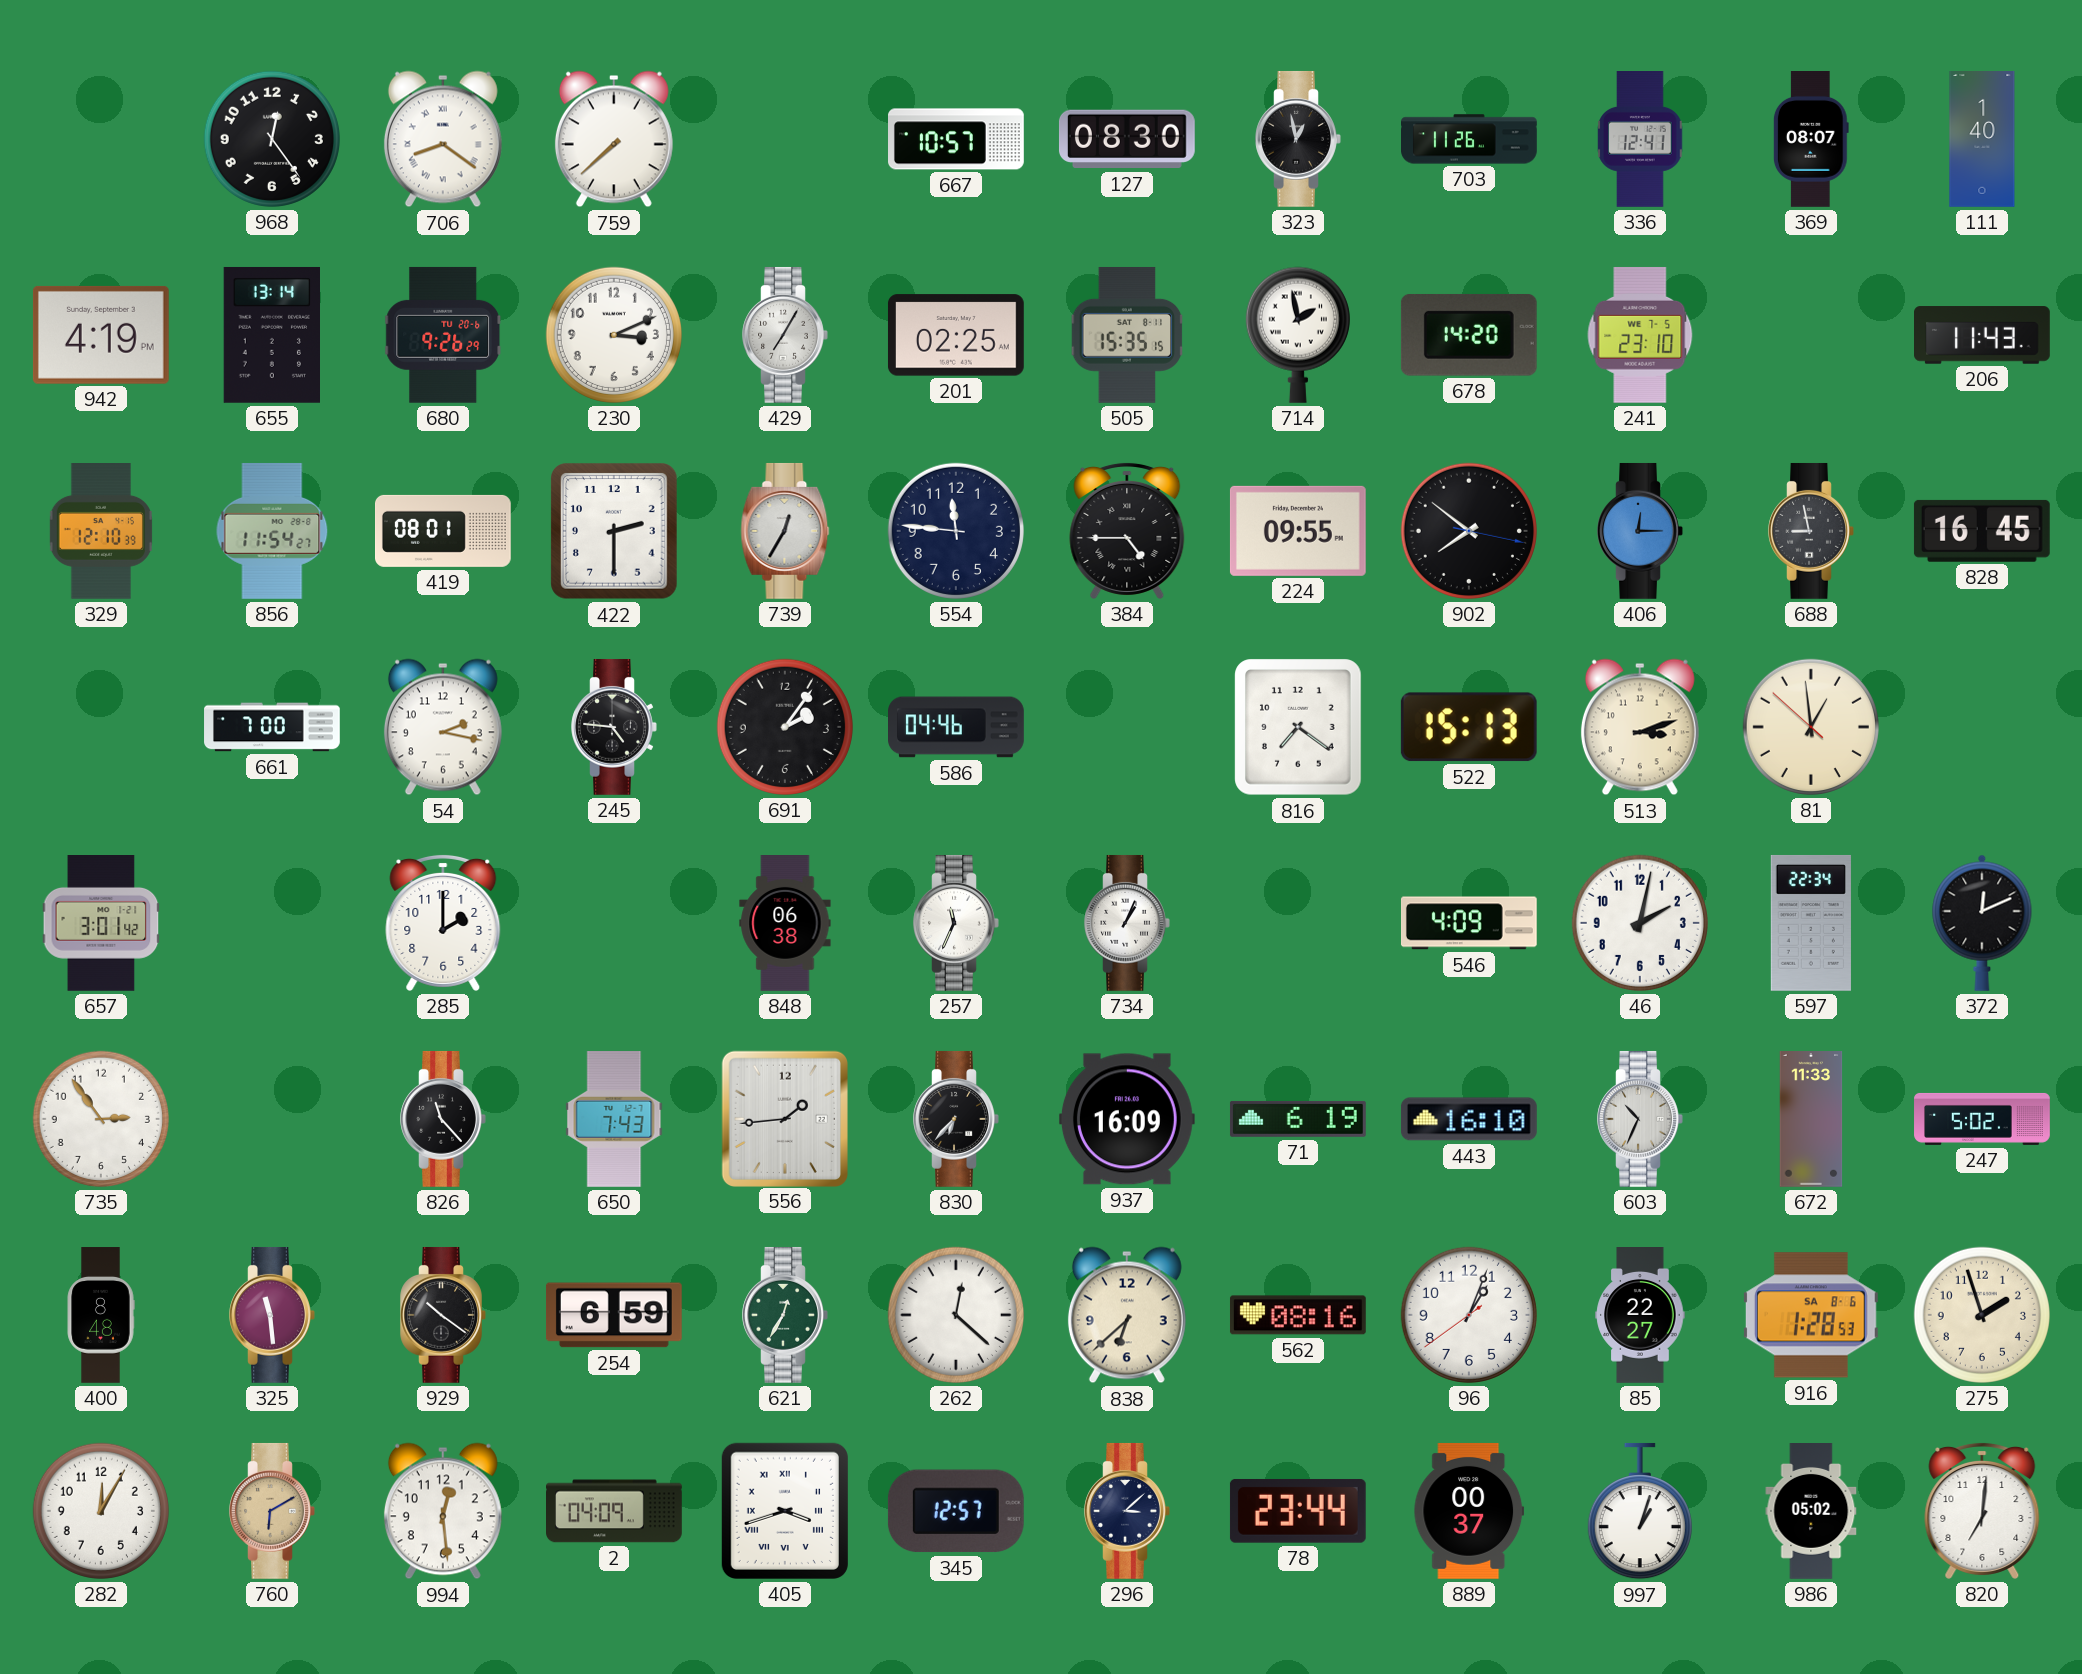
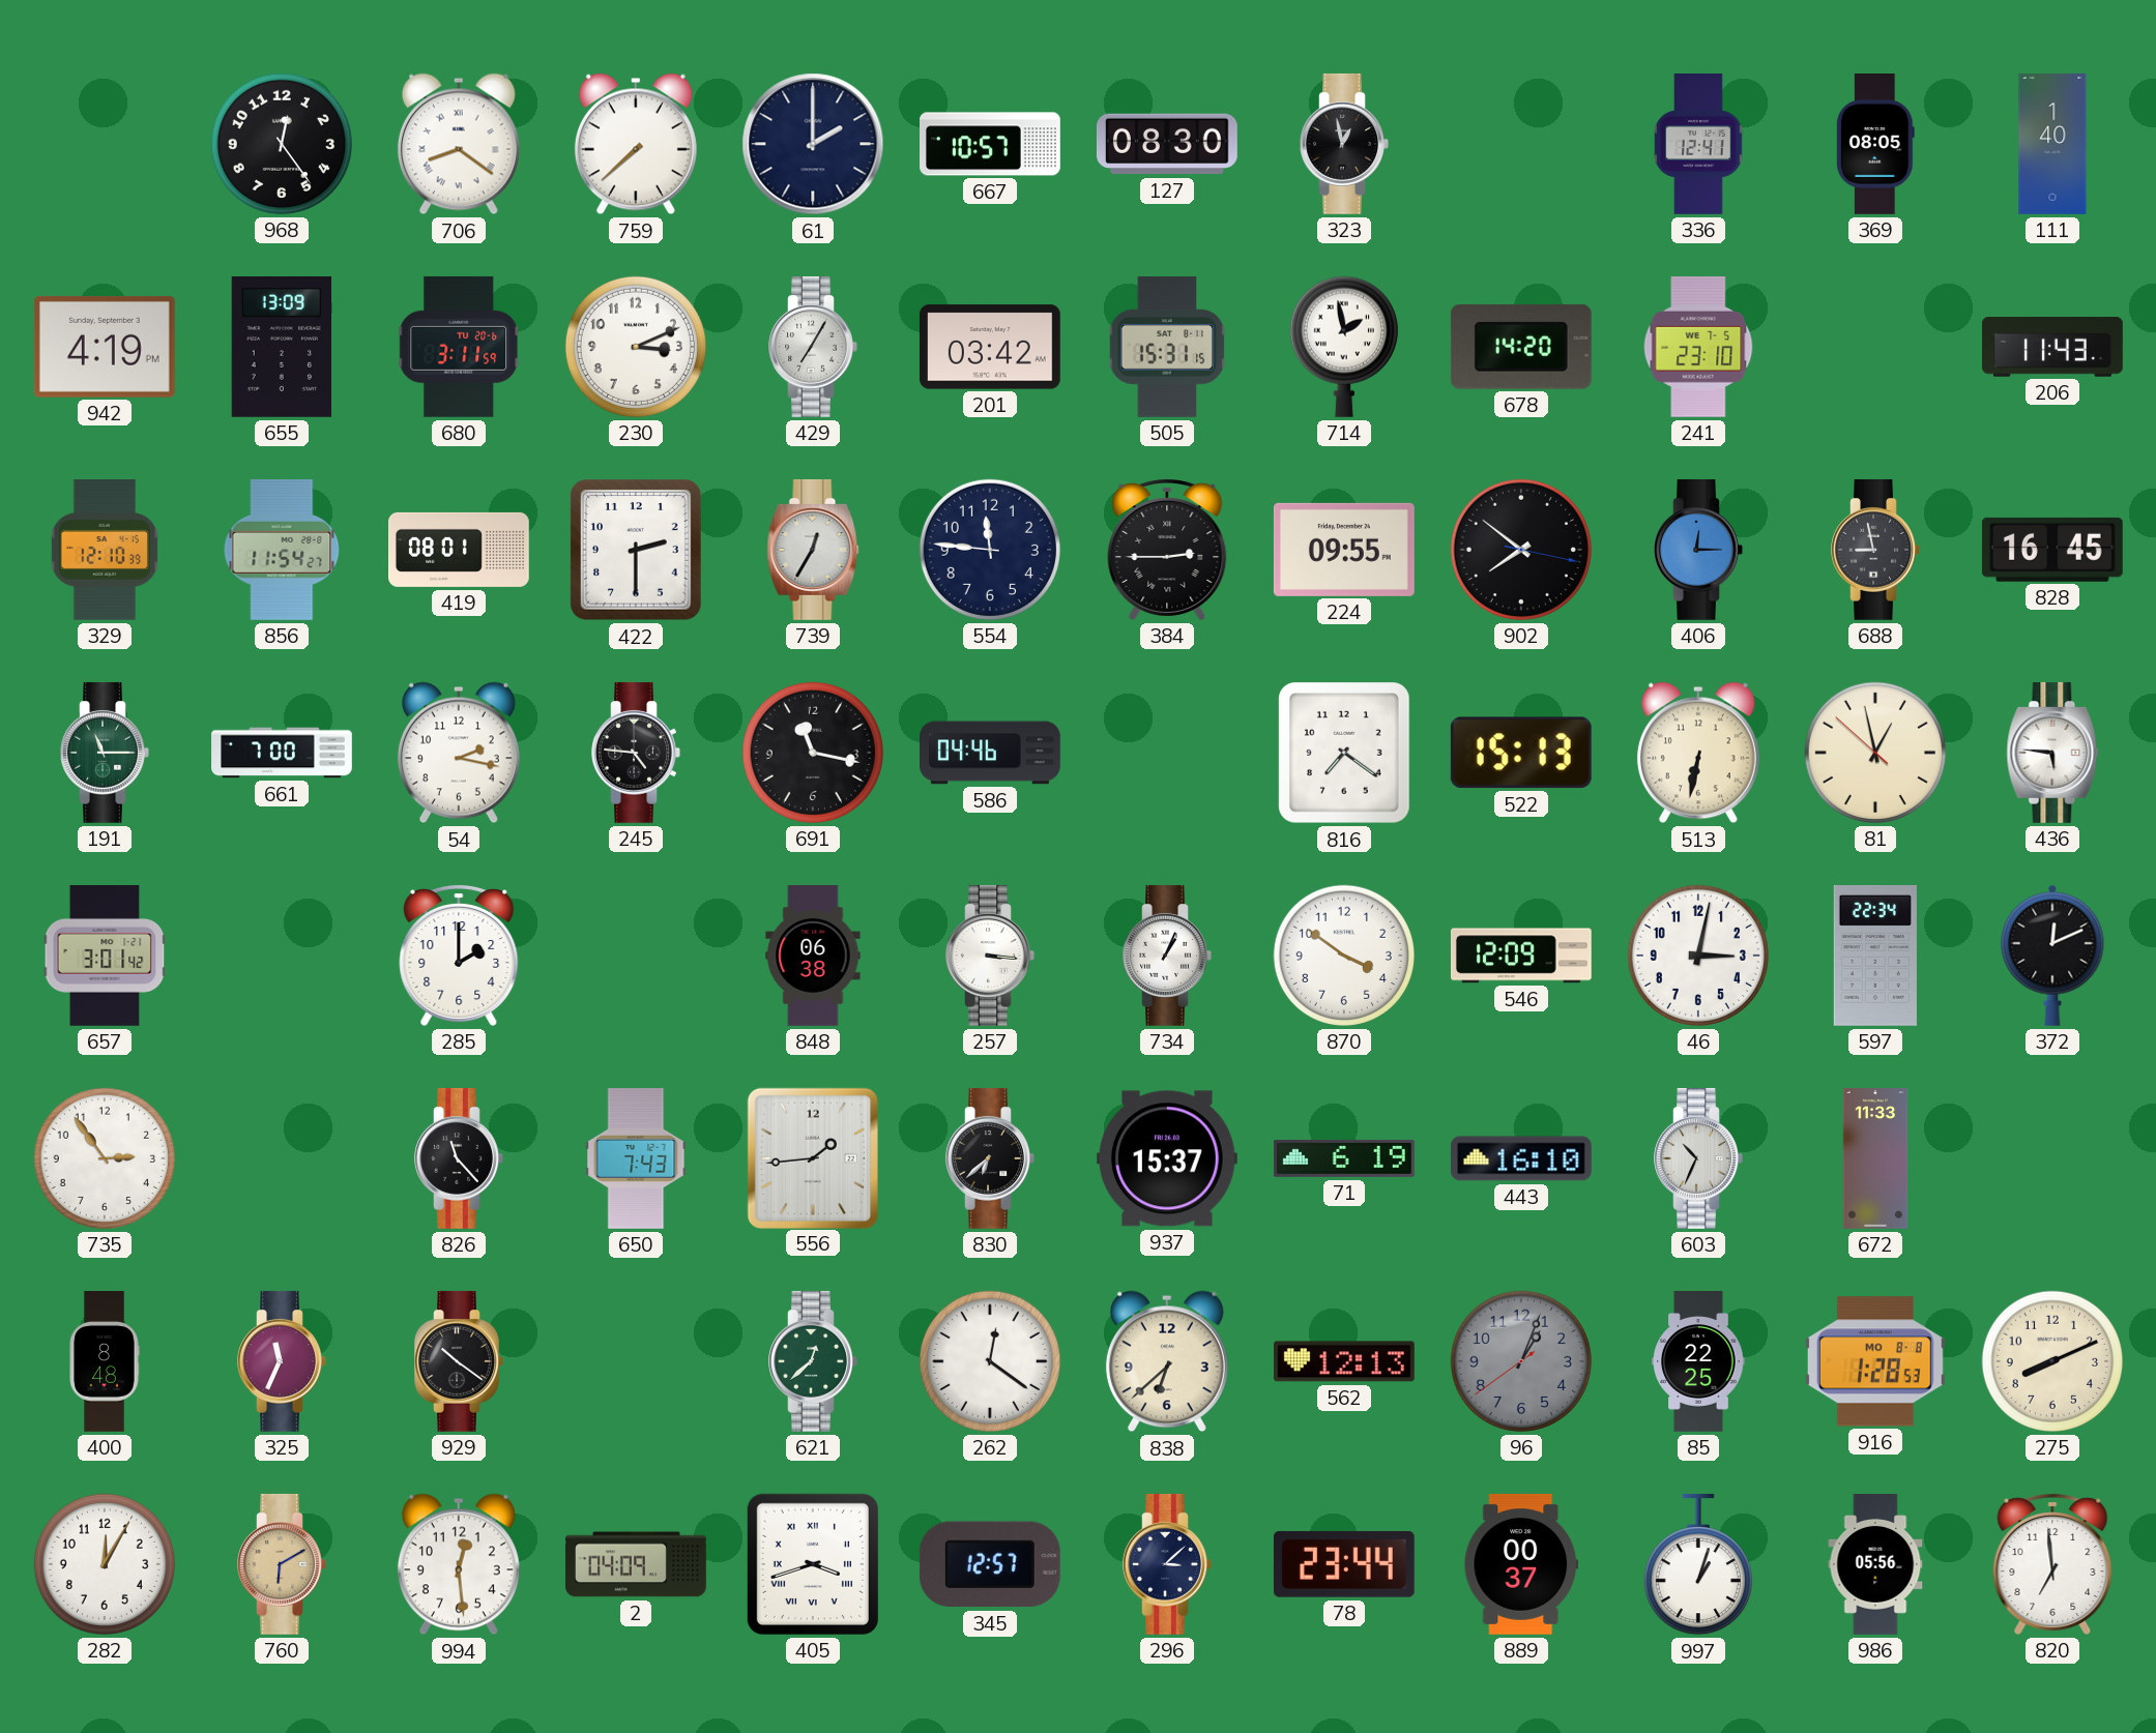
61: none -> 2:00
703: 11:26 -> none
369: 08:07 -> 08:05
655: 13:14 -> 13:09
680: 9:26 -> 3:11
201: 02:25 -> 03:42
505: 15:35 -> 15:31
384: 4:45 -> 2:45
191: none -> 11:15
691: 2:06 -> 11:17
513: 3:12 -> 6:32
81: 12:58 -> 12:57
436: none -> 5:46
257: 11:34 -> 3:16
870: none -> 3:51
546: 4:09 -> 12:09
46: 2:02 -> 3:02
830: 6:37 -> 6:38
937: 16:09 -> 15:37
247: 5:02 -> none
325: 11:29 -> 11:34
254: 6:59 -> none
621: 12:35 -> 12:38
262: 12:22 -> 12:21
562: 08:16 -> 12:13
96 dial: white -> grey
85: 22:27 -> 22:25
916 date: SA 8-6 -> MO 8-8
275: 1:57 -> 8:11
986: 05:02 -> 05:56
820: 7:01 -> 6:59
